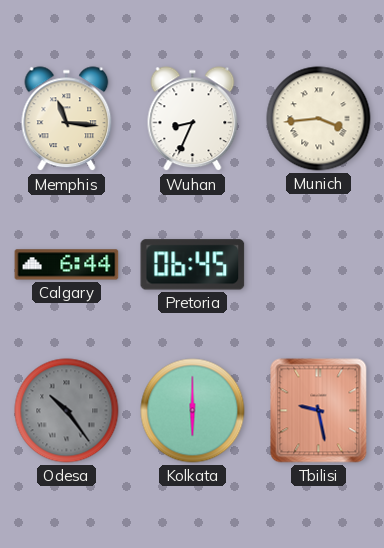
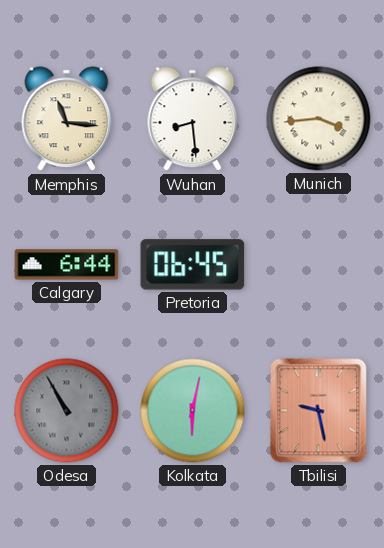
Wuhan: 8:34 -> 8:29
Odesa: 10:24 -> 10:55
Kolkata: 6:00 -> 6:02
